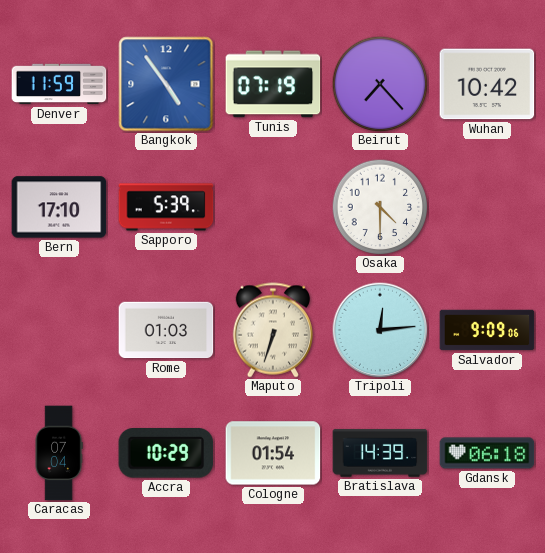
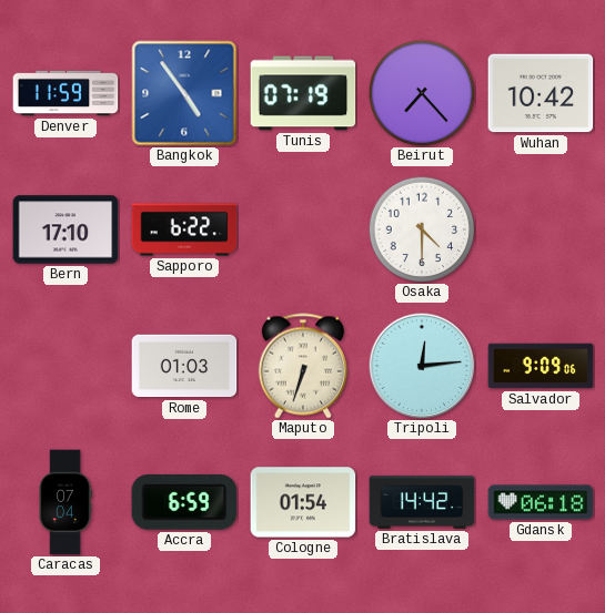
Sapporo: 5:39 -> 6:22
Accra: 10:29 -> 6:59
Bratislava: 14:39 -> 14:42
